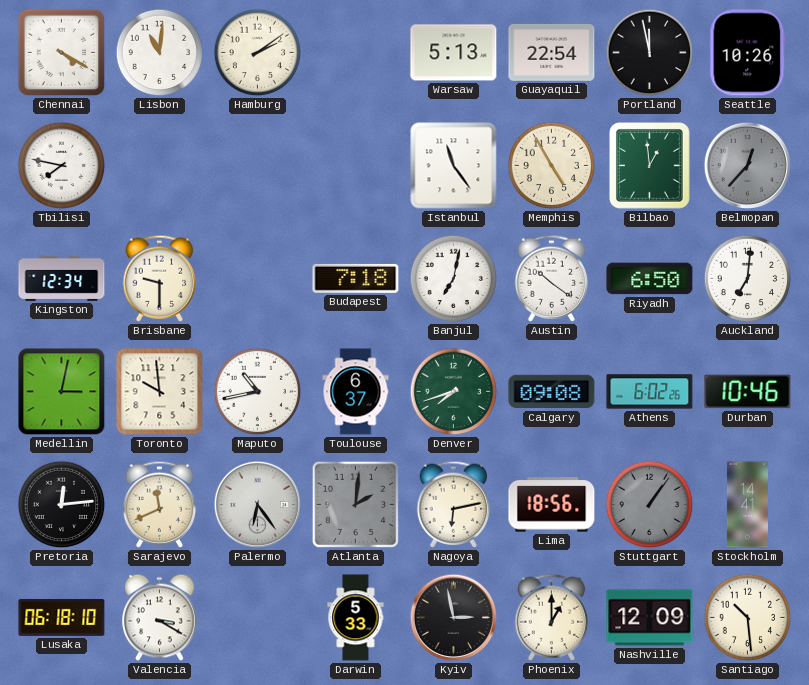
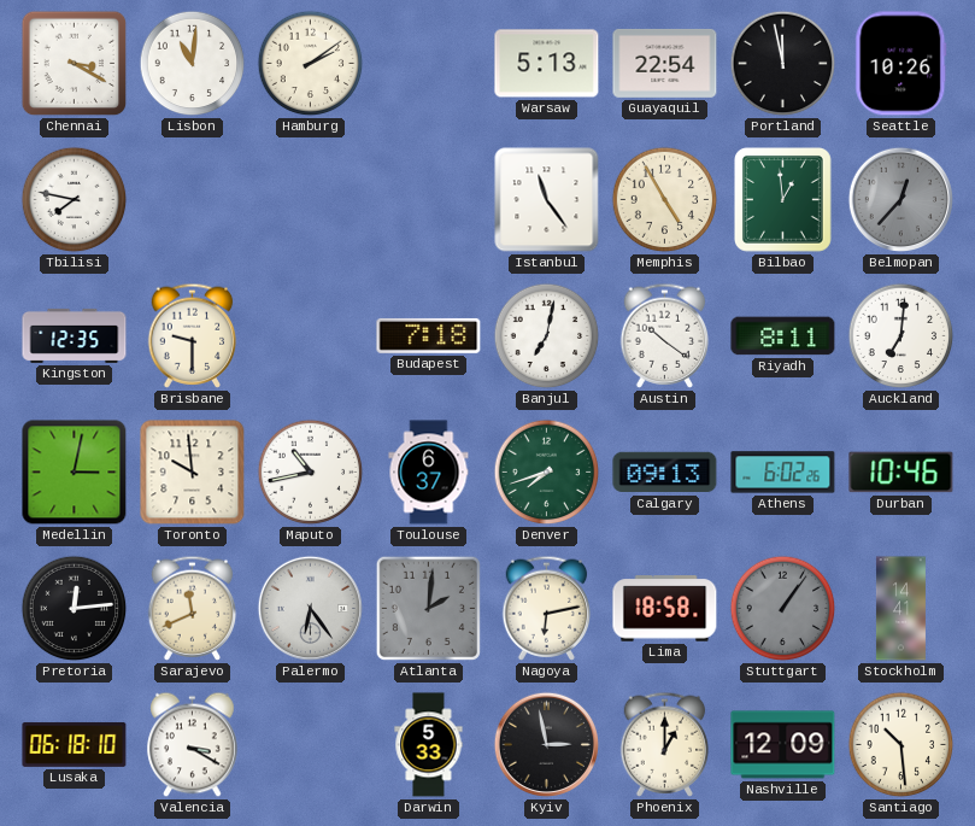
Chennai: 4:20 -> 3:20
Kingston: 12:34 -> 12:35
Riyadh: 6:50 -> 8:11
Calgary: 09:08 -> 09:13
Lima: 18:56 -> 18:58
